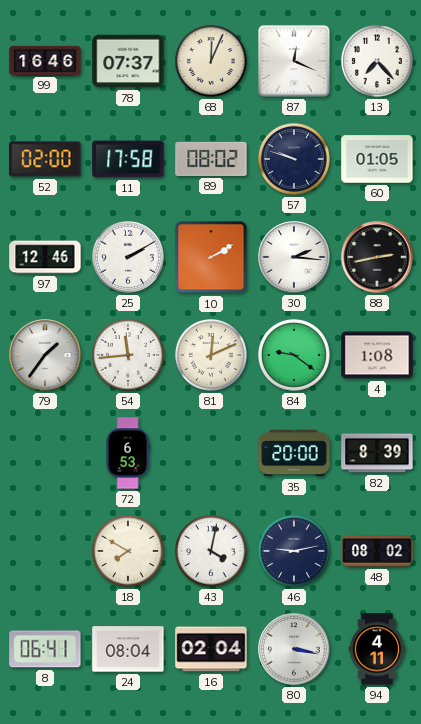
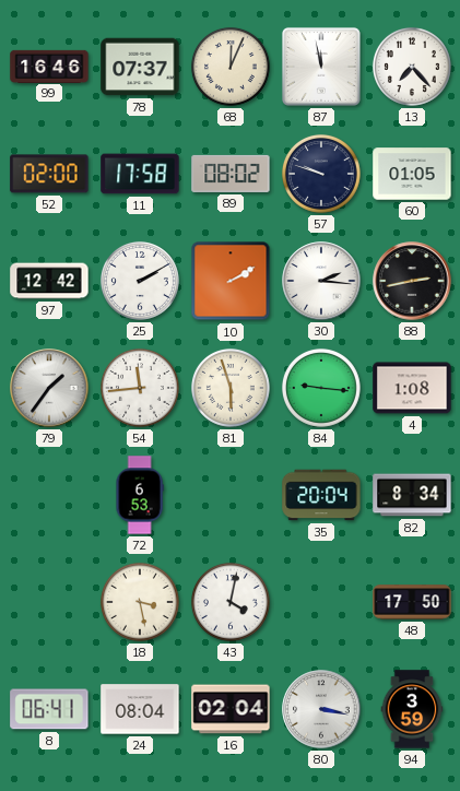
87: 12:19 -> 11:58
97: 12:46 -> 12:42
81: 12:11 -> 5:57
84: 9:21 -> 9:16
35: 20:00 -> 20:04
82: 8:39 -> 8:34
18: 7:50 -> 3:28
46: 9:13 -> none
48: 08:02 -> 17:50
94: 4:11 -> 3:59
